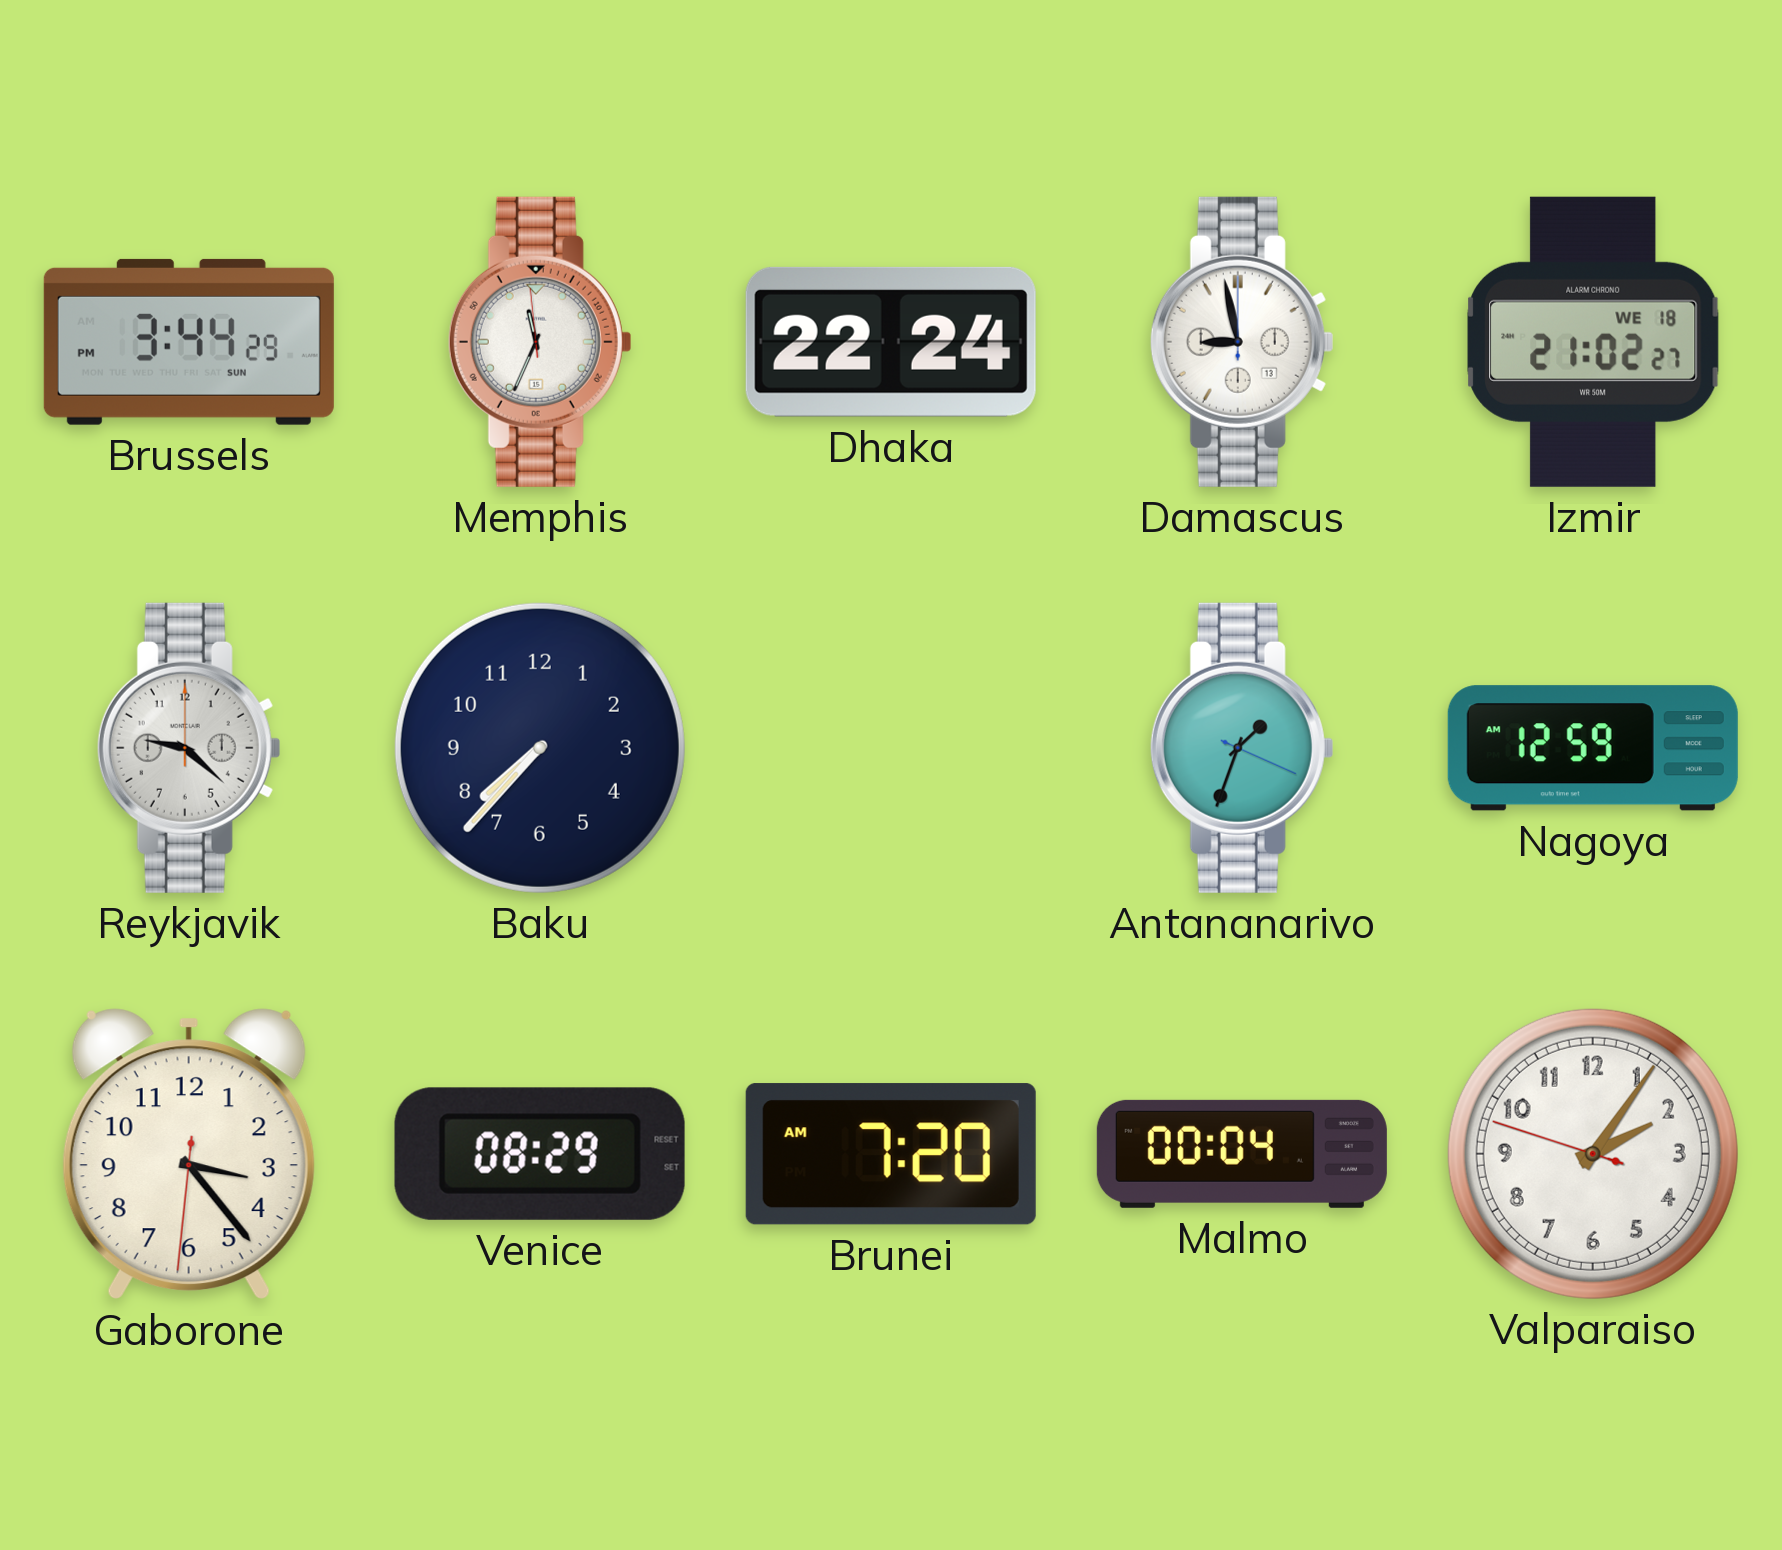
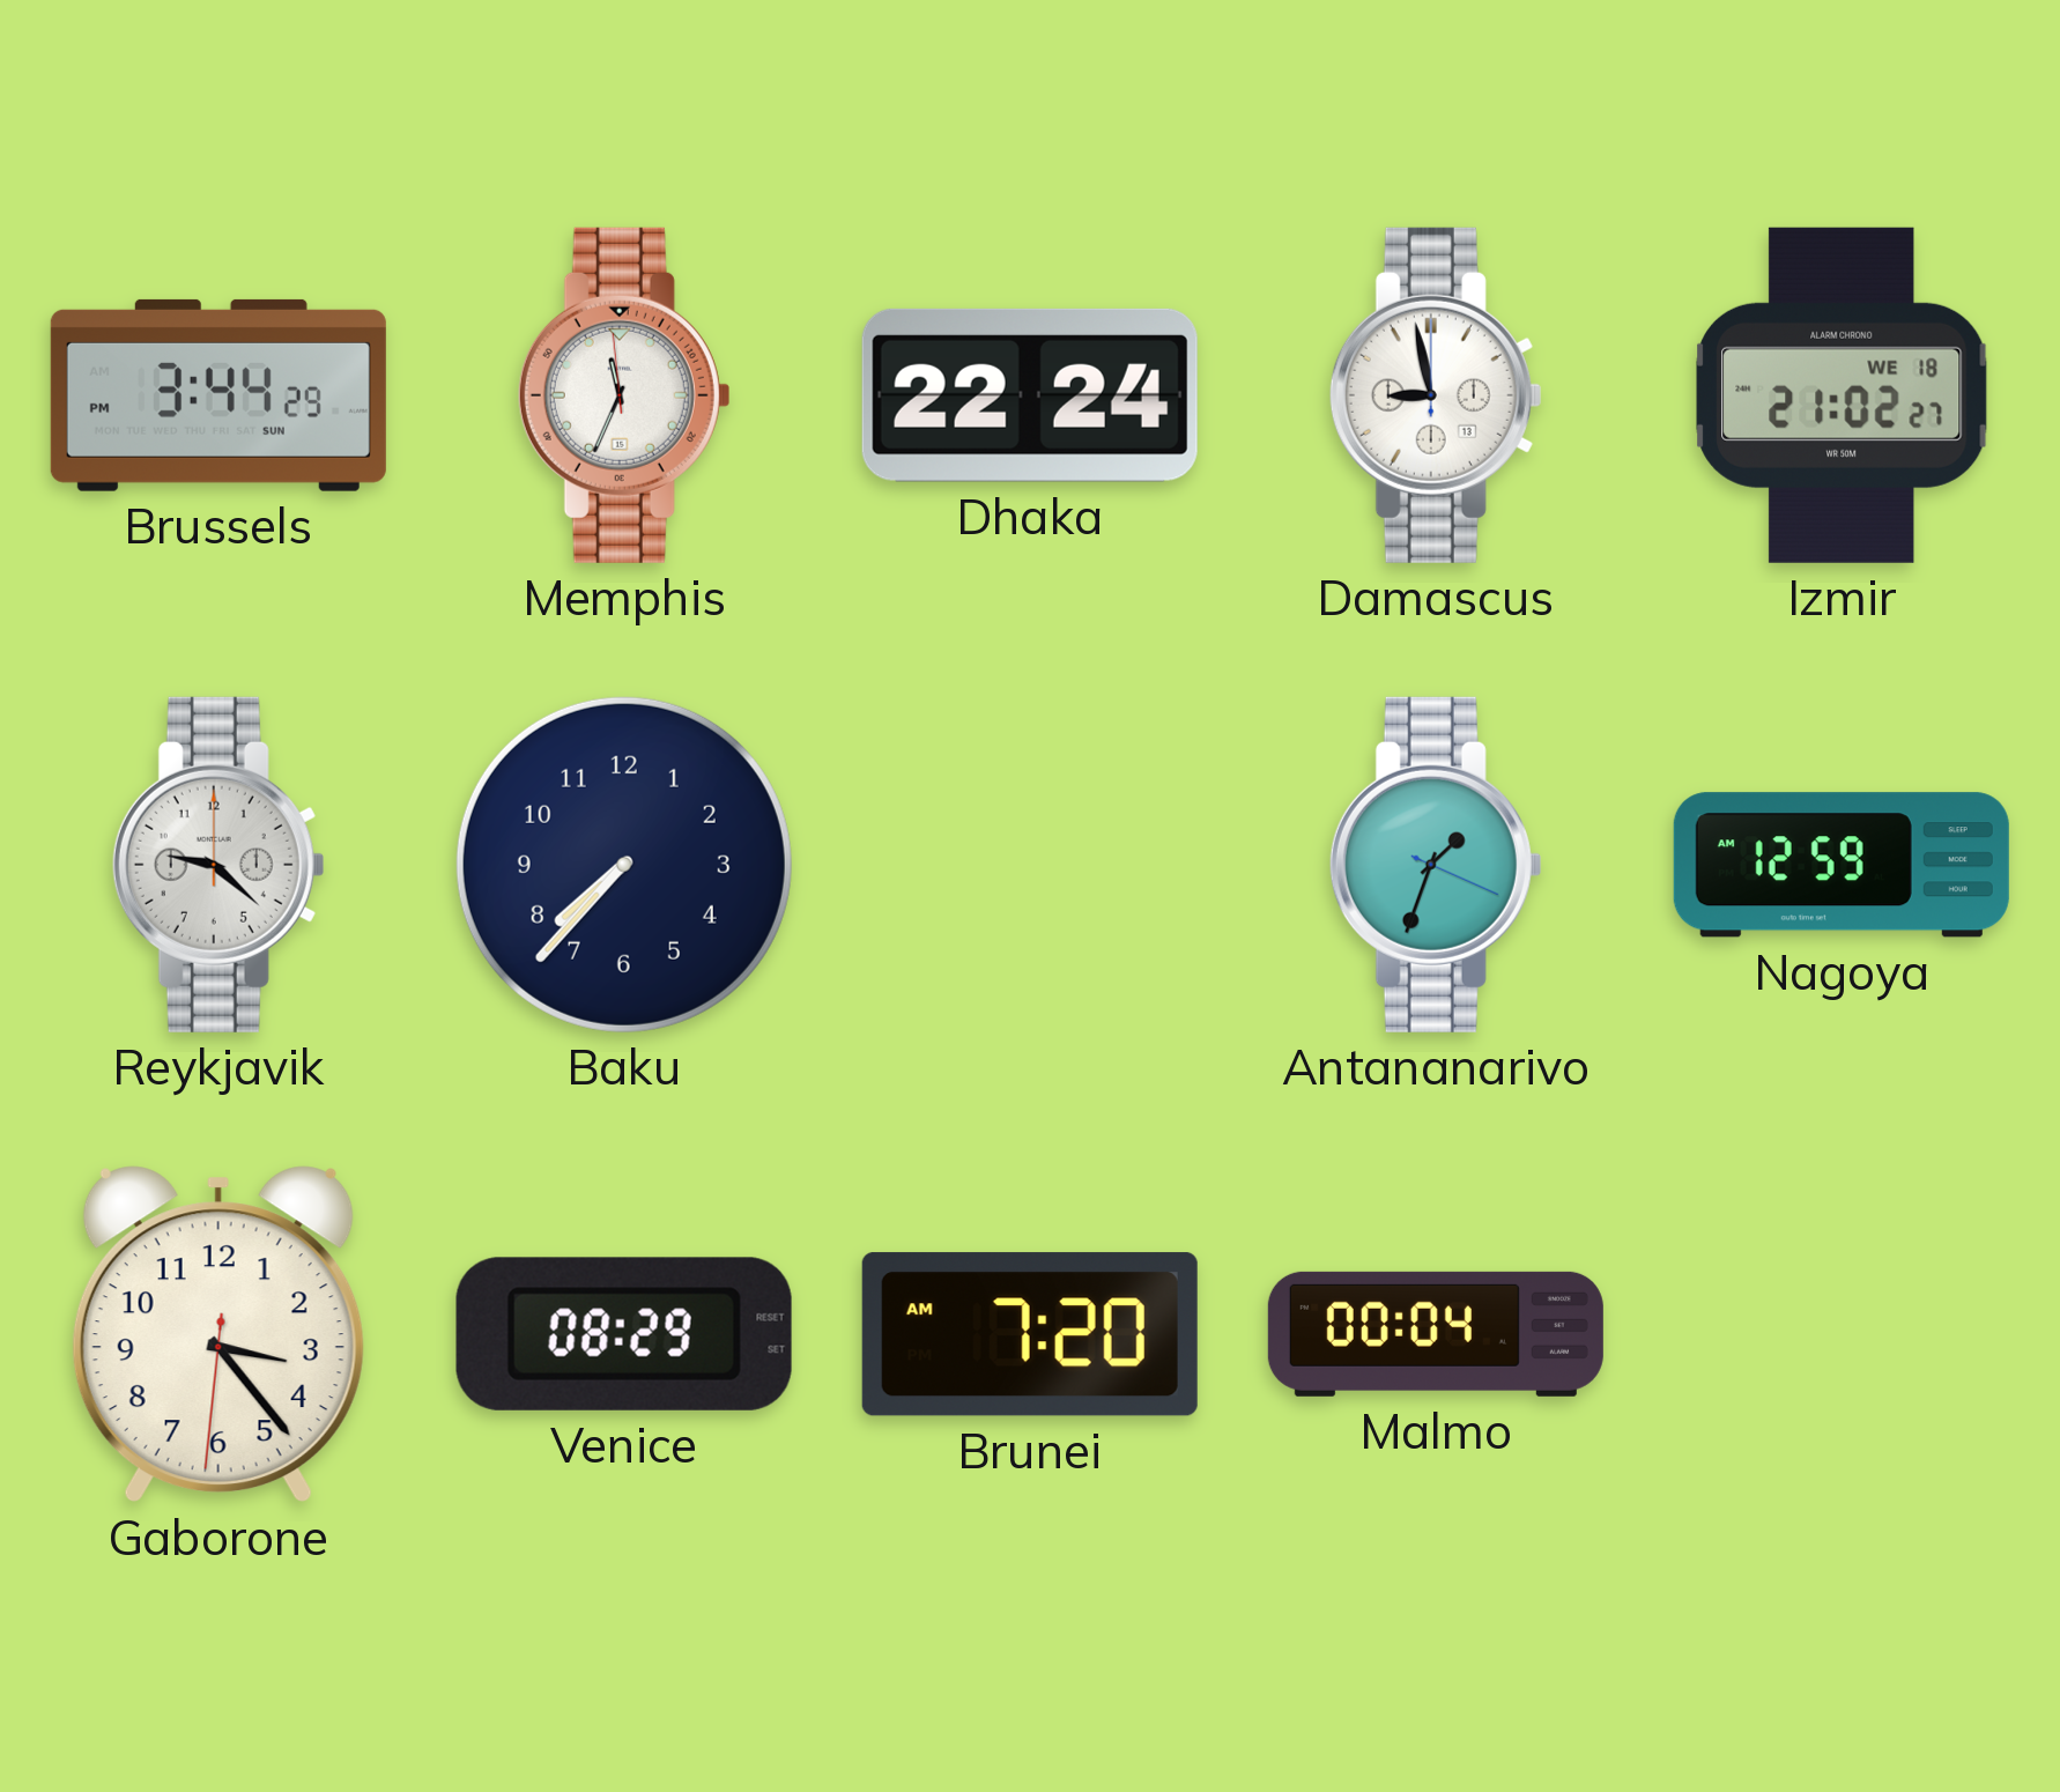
Valparaiso: 2:05 -> none
